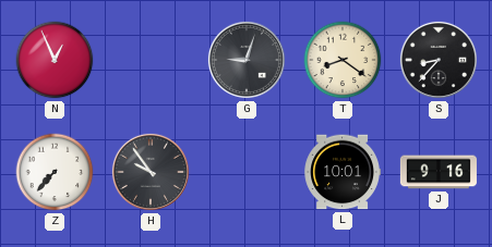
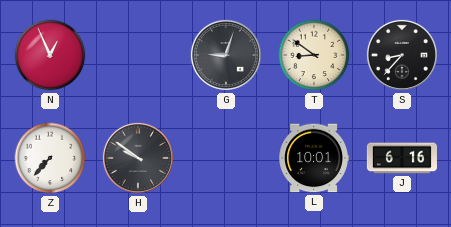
T: 8:21 -> 8:51
H: 9:54 -> 9:51
J: 9:16 -> 6:16
